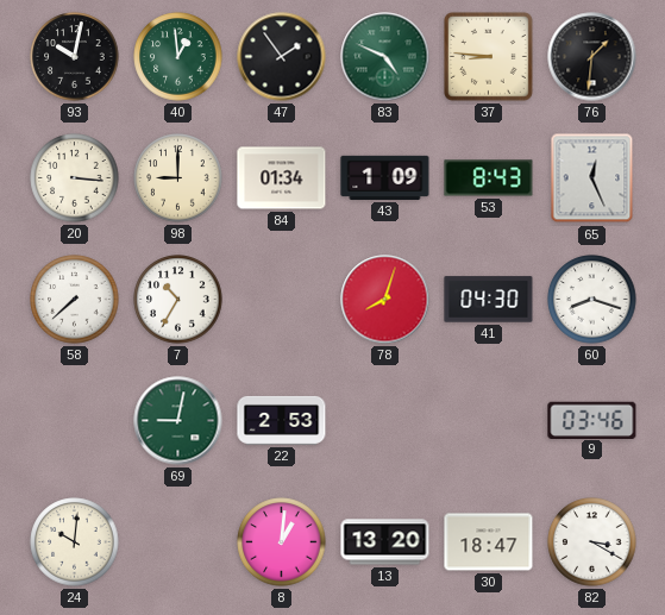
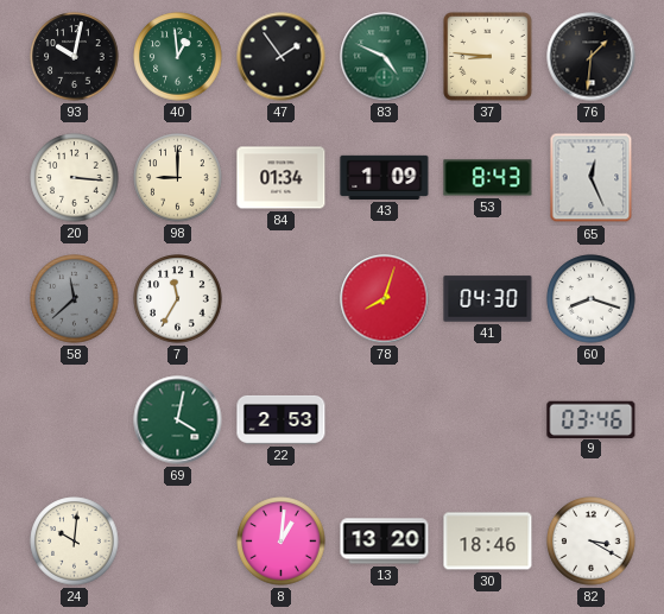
58: 7:38 -> 11:38
58 dial: white -> grey
7: 10:35 -> 11:35
69: 9:02 -> 4:02
30: 18:47 -> 18:46
